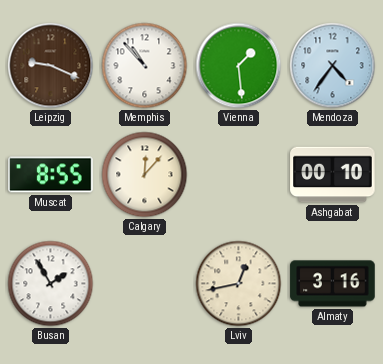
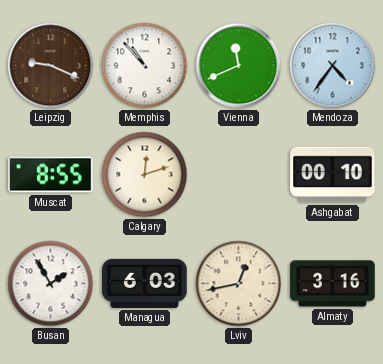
Vienna: 1:29 -> 11:41
Calgary: 12:07 -> 12:12
Managua: none -> 6:03
